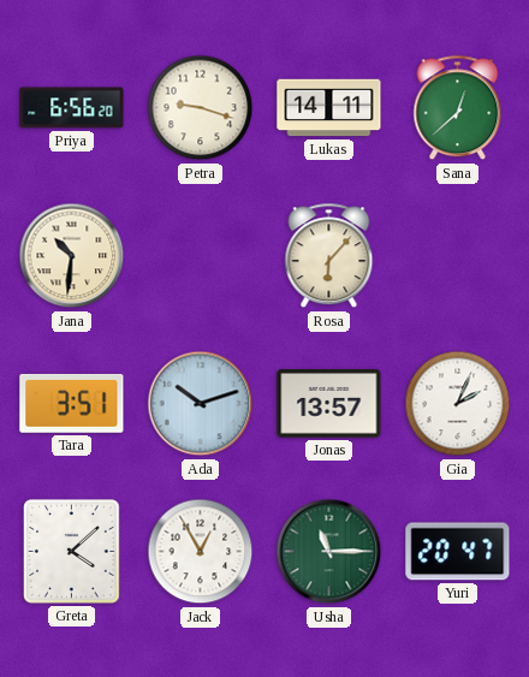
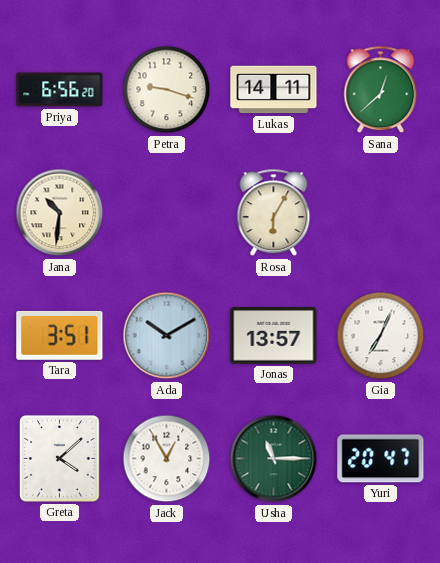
Rosa: 6:07 -> 6:05
Ada: 10:12 -> 10:10
Gia: 2:04 -> 7:04
